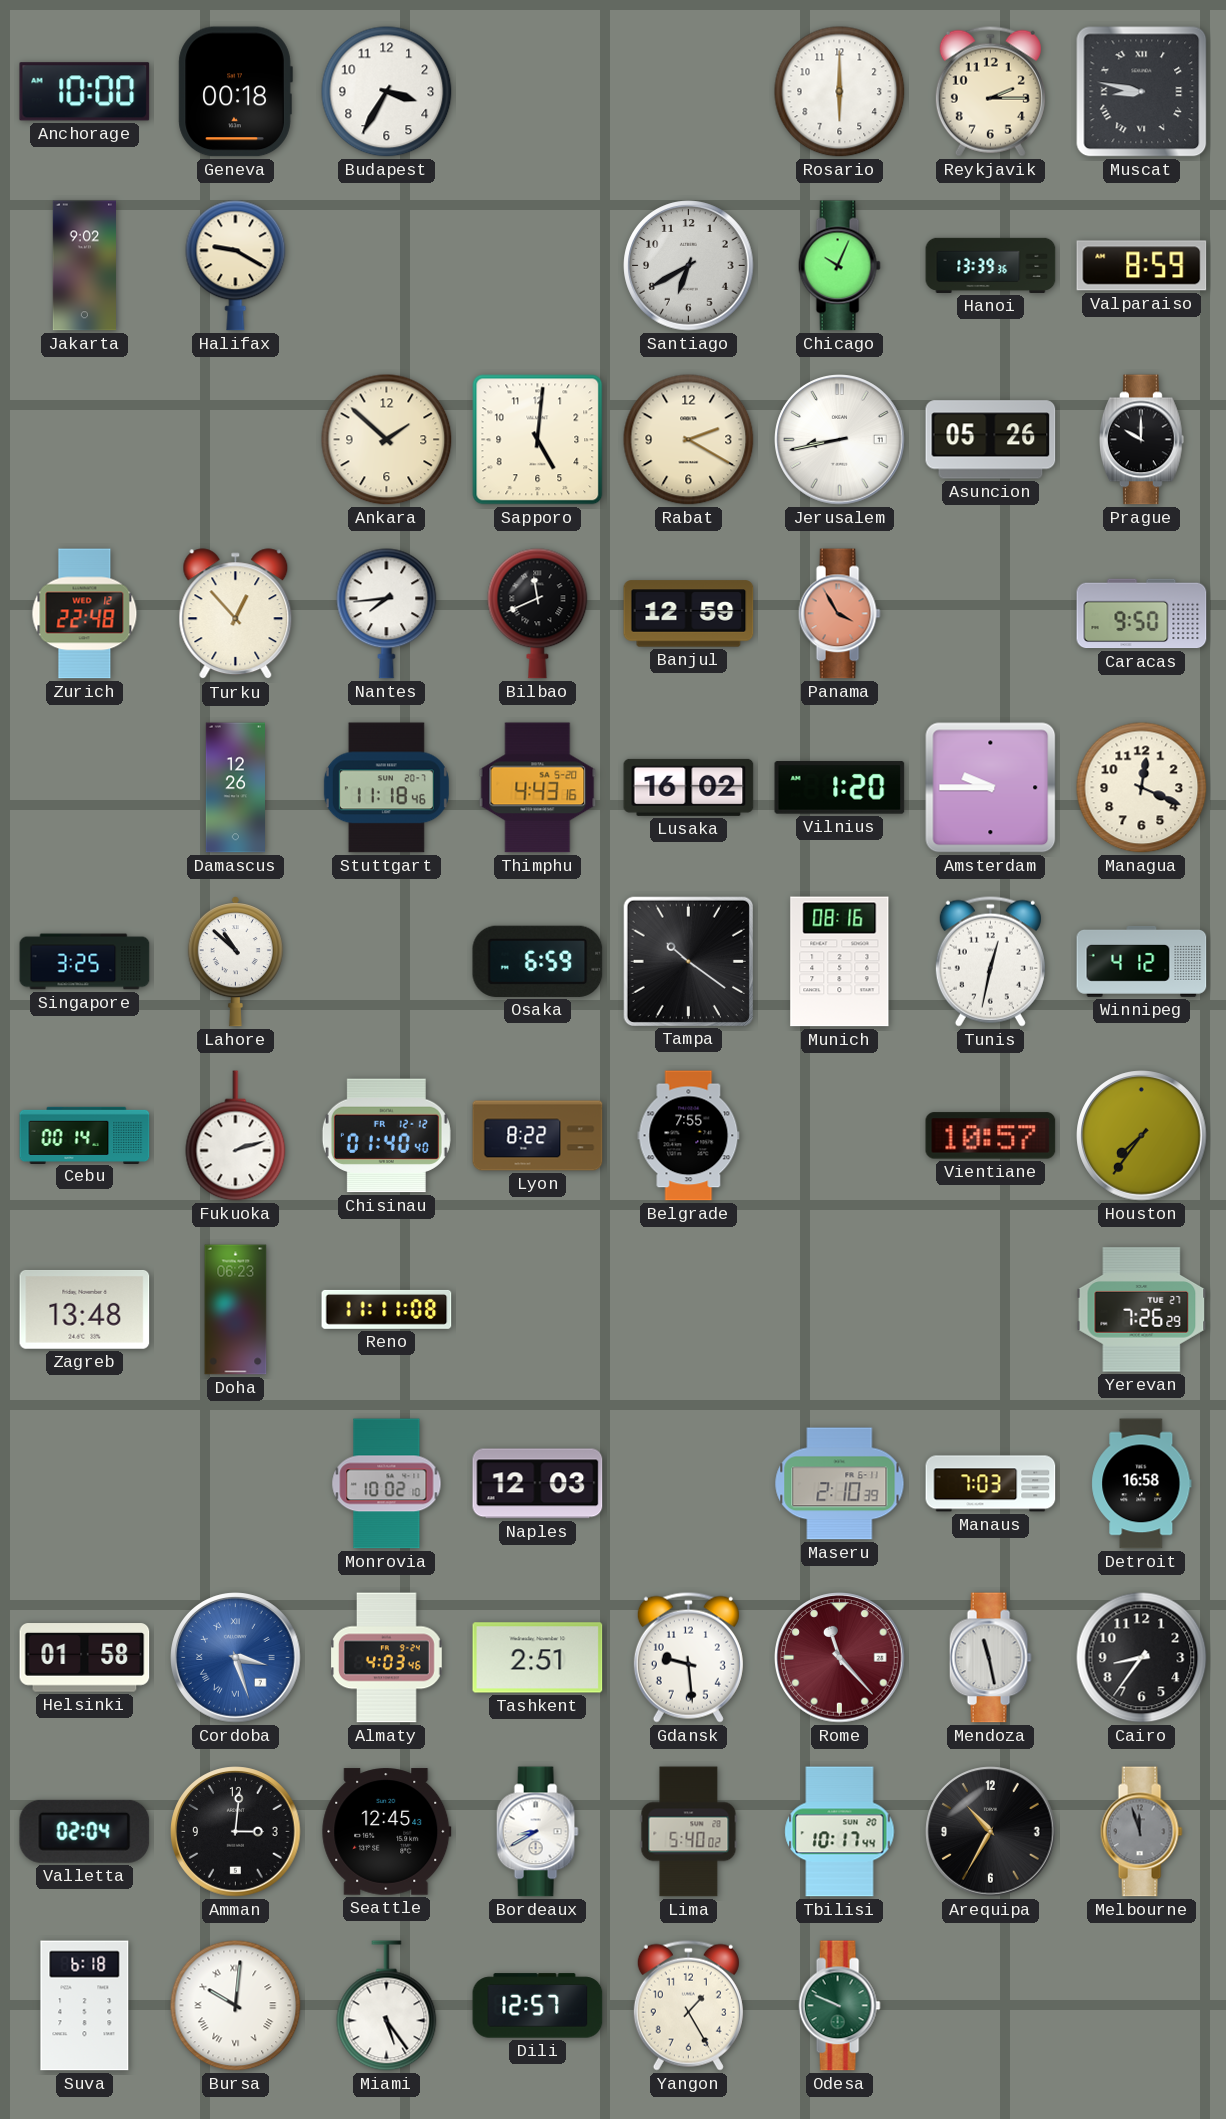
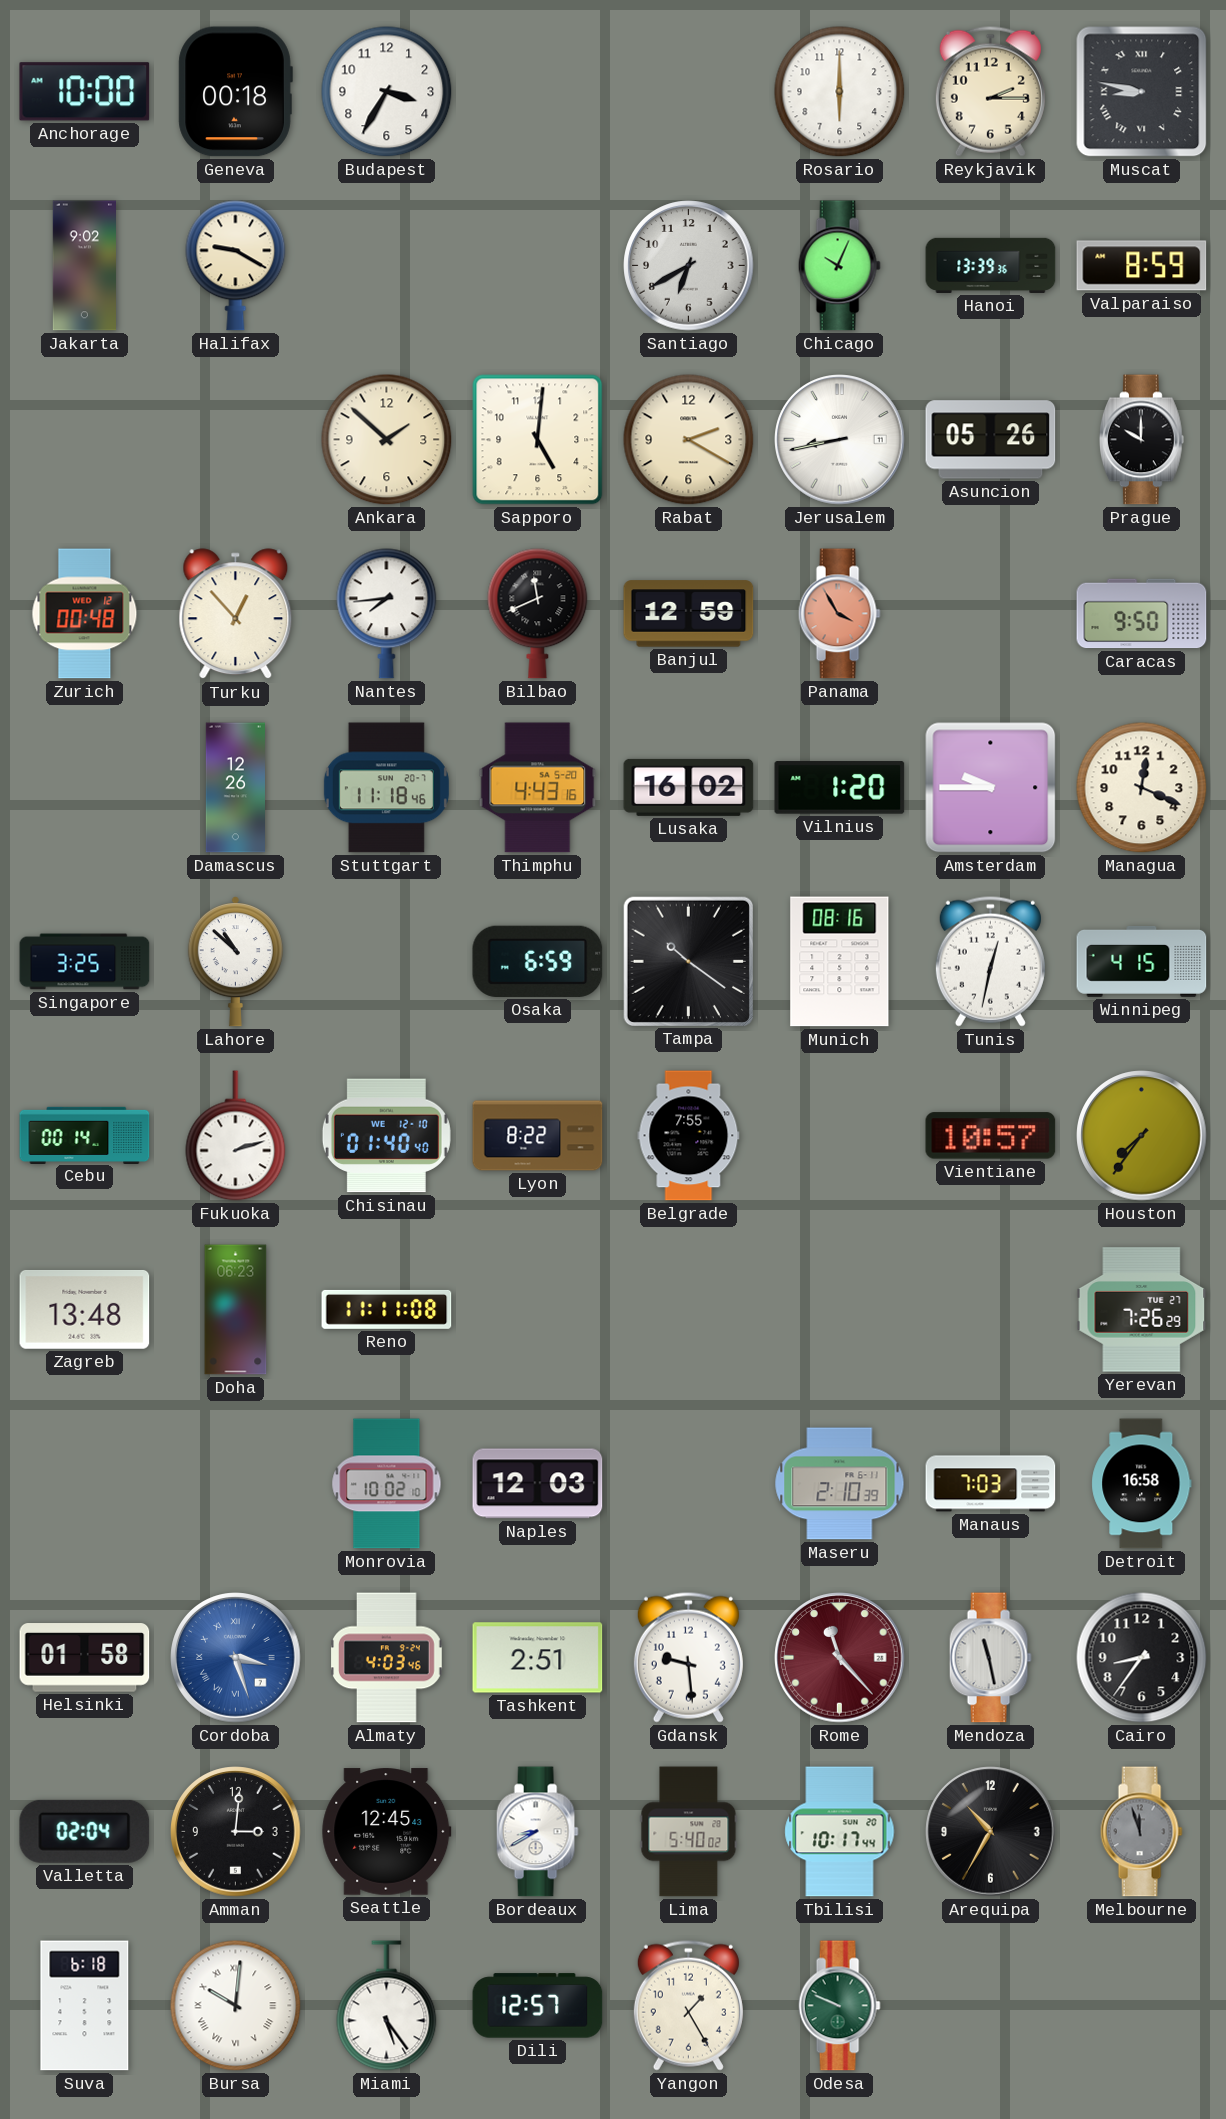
Zurich: 22:48 -> 00:48
Winnipeg: 4:12 -> 4:15
Chisinau date: FR 12-12 -> WE 12-10
